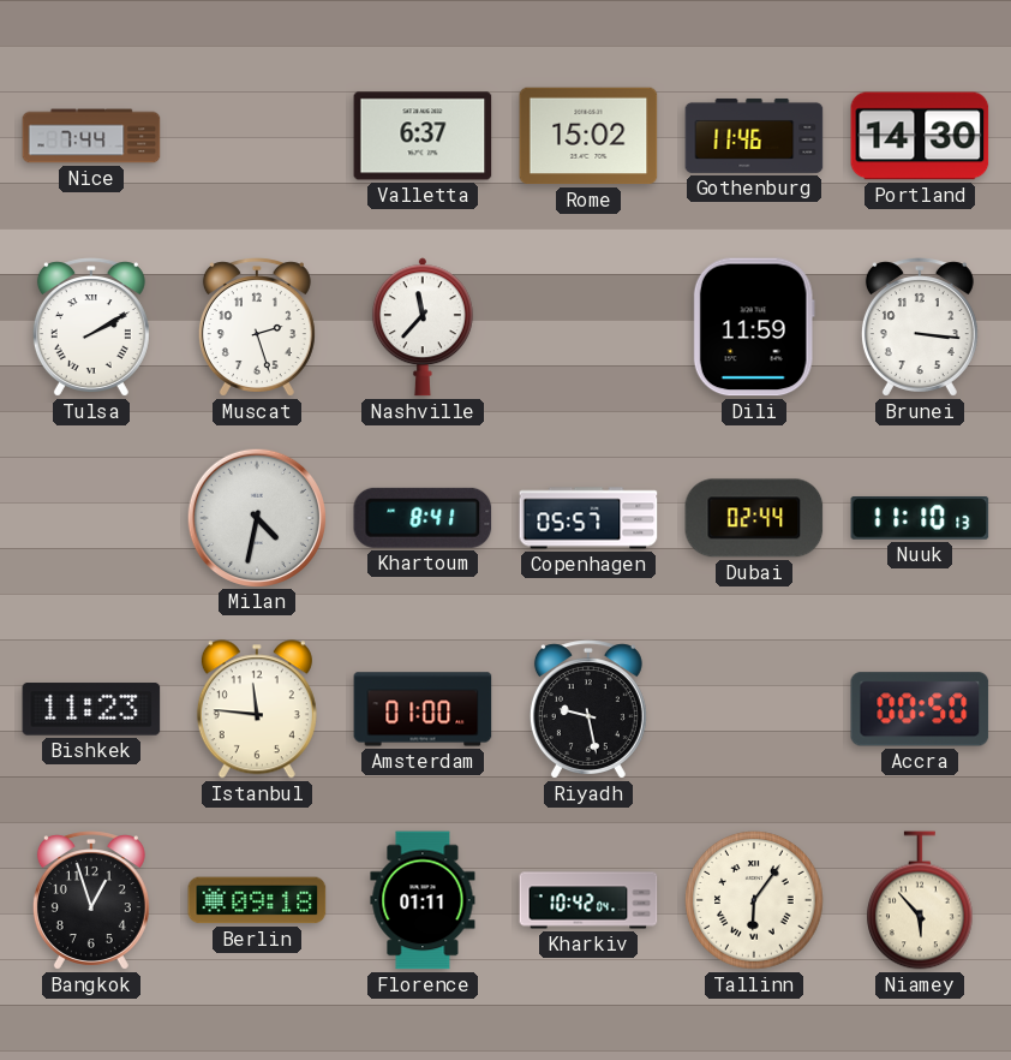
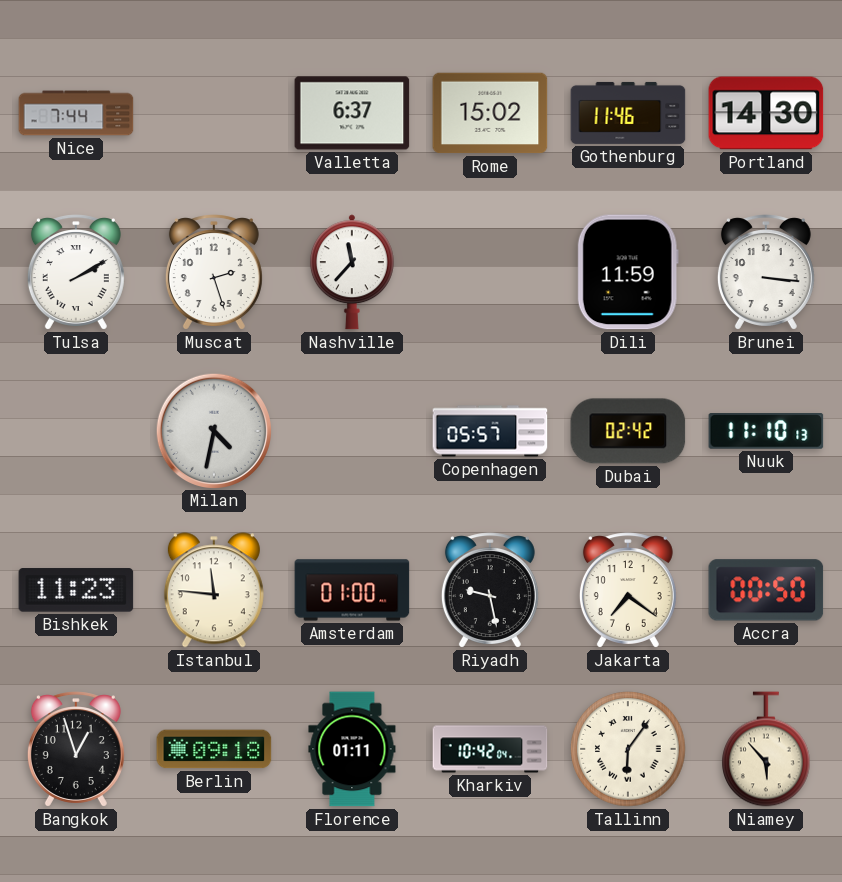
Khartoum: 8:41 -> none
Dubai: 02:44 -> 02:42
Jakarta: none -> 7:21
